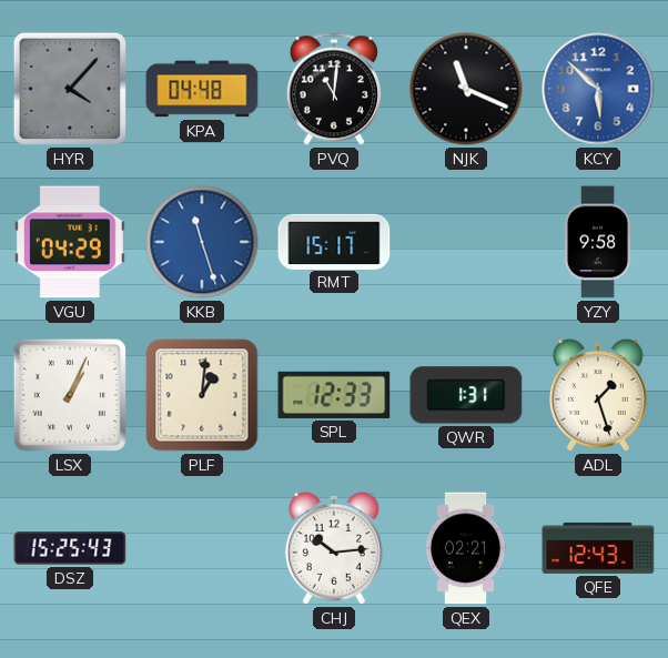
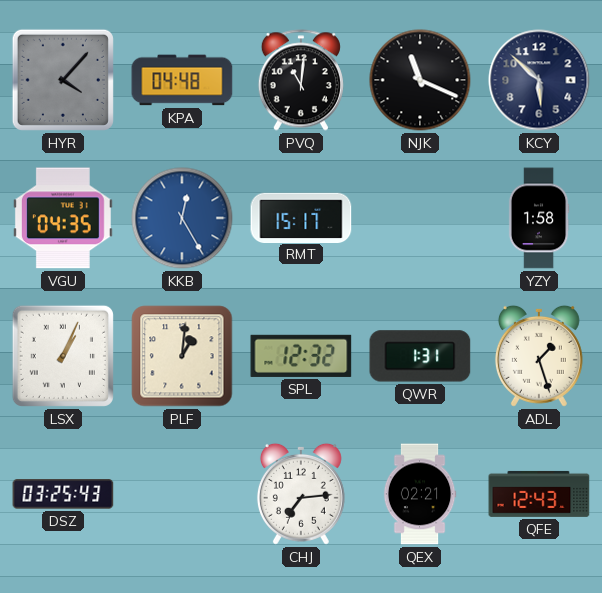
KCY dial: blue -> navy
VGU: 04:29 -> 04:35
KKB: 11:27 -> 12:25
YZY: 9:58 -> 1:58
SPL: 12:33 -> 12:32
DSZ: 15:25 -> 03:25
CHJ: 10:14 -> 7:14
